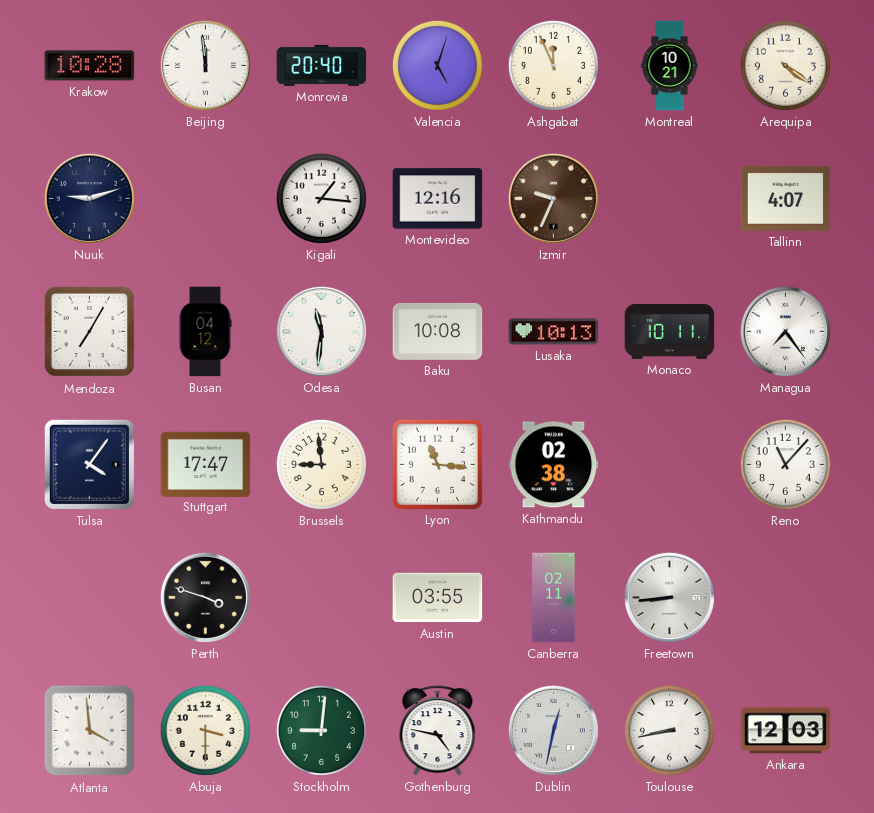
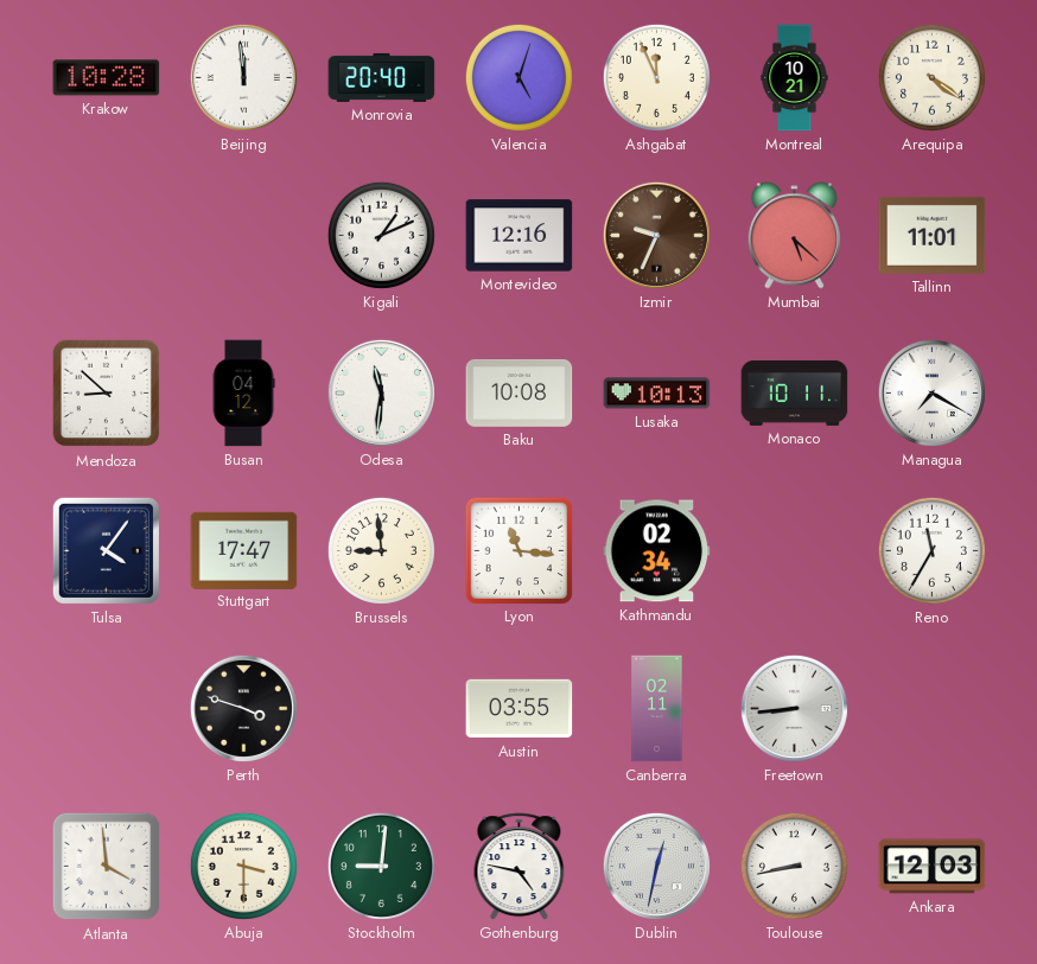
Nuuk: 9:12 -> none
Kigali: 1:16 -> 1:11
Mumbai: none -> 5:22
Tallinn: 4:07 -> 11:01
Mendoza: 7:05 -> 8:52
Managua: 7:24 -> 7:20
Kathmandu: 02:38 -> 02:34
Reno: 11:07 -> 11:35
